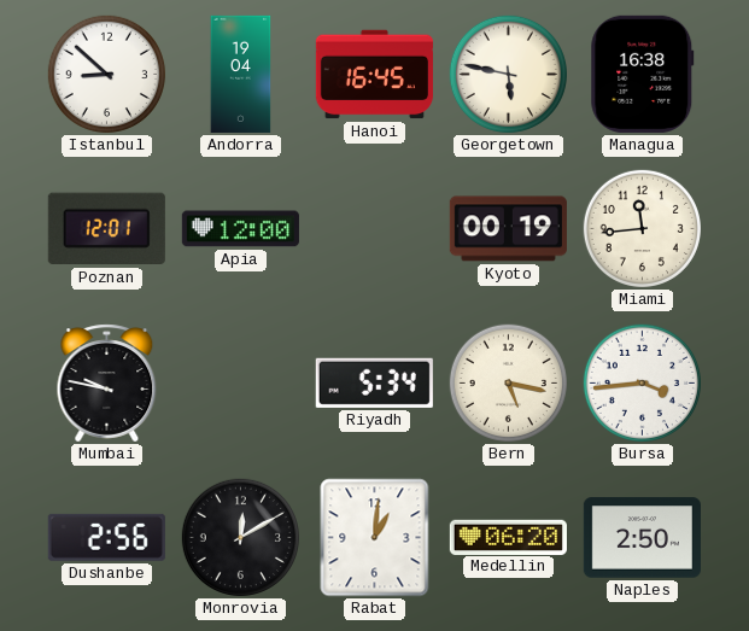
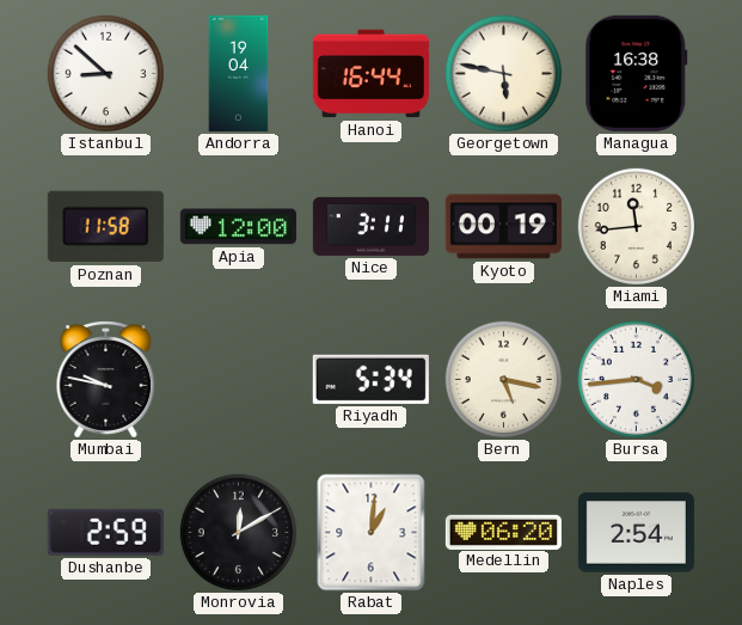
Hanoi: 16:45 -> 16:44
Poznan: 12:01 -> 11:58
Nice: none -> 3:11
Dushanbe: 2:56 -> 2:59
Naples: 2:50 -> 2:54
